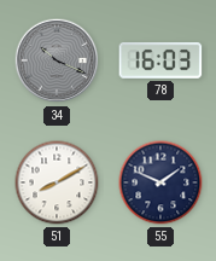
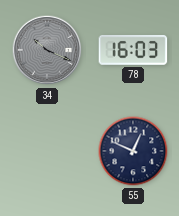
51: 8:10 -> none
55: 1:49 -> 12:49
